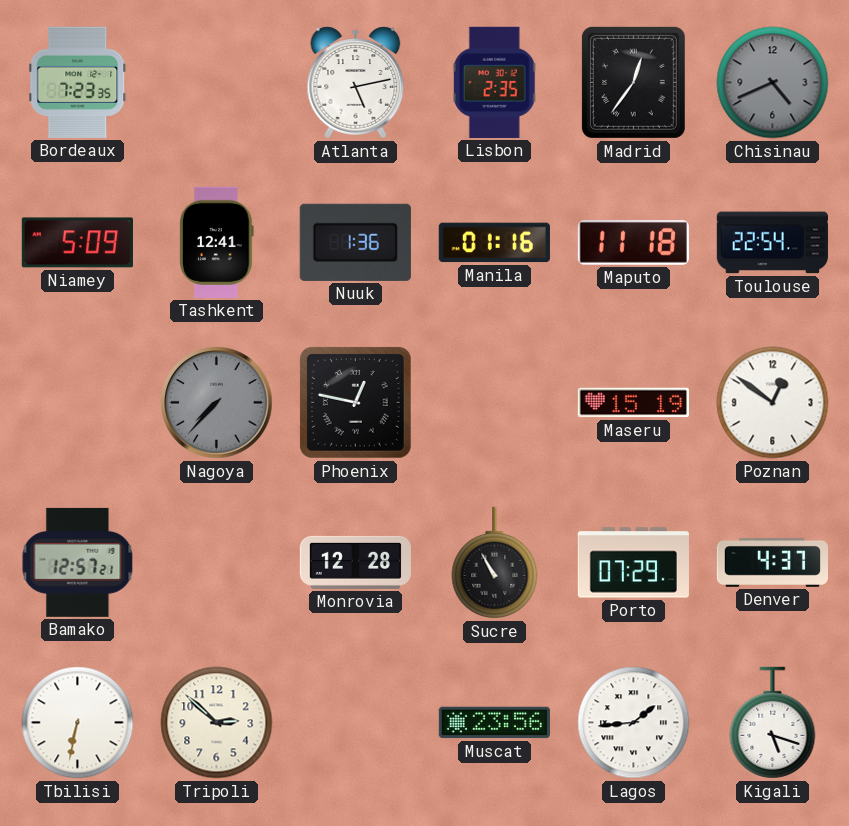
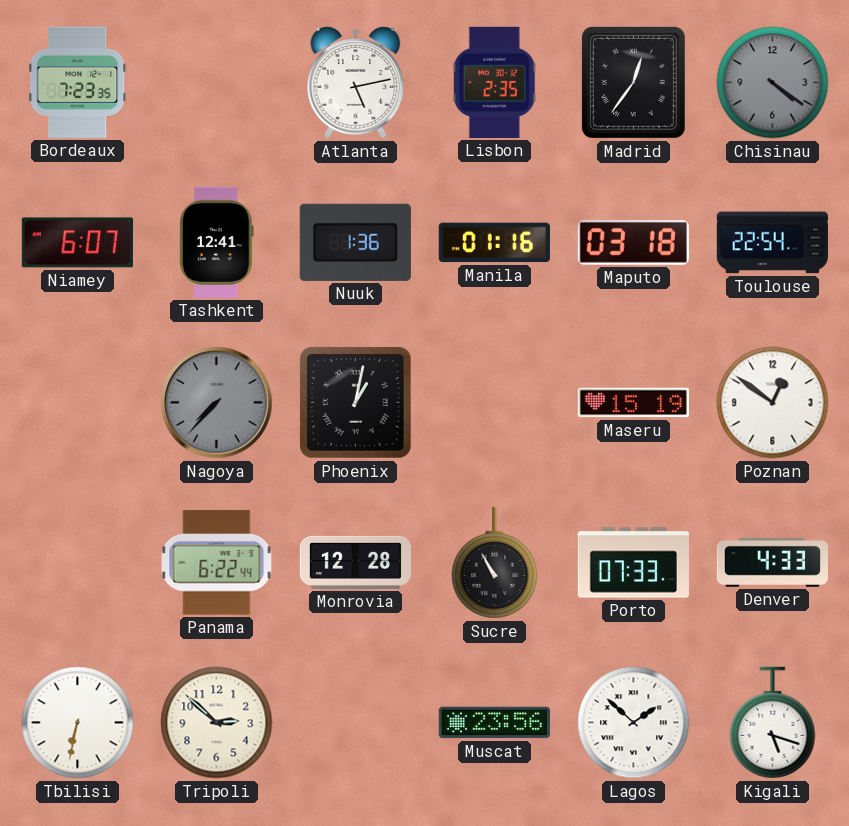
Chisinau: 4:41 -> 4:21
Niamey: 5:09 -> 6:07
Maputo: 11:18 -> 03:18
Phoenix: 12:47 -> 1:02
Bamako: 12:57 -> none
Panama: none -> 6:22
Porto: 07:29 -> 07:33
Denver: 4:37 -> 4:33
Lagos: 1:44 -> 1:52
